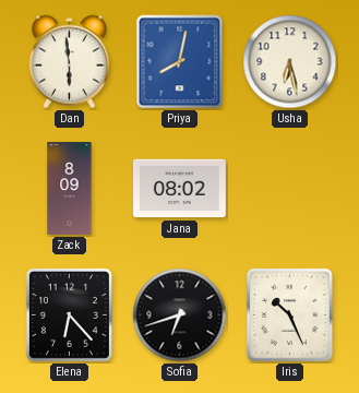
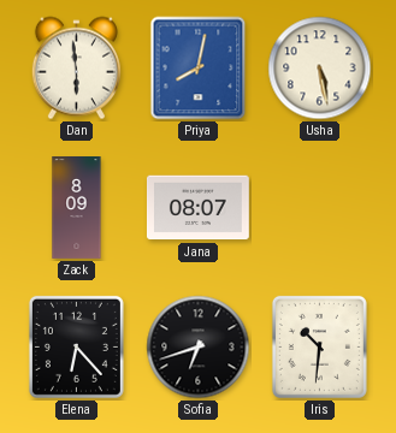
Usha: 6:28 -> 5:28
Jana: 08:02 -> 08:07
Iris: 10:26 -> 10:31
